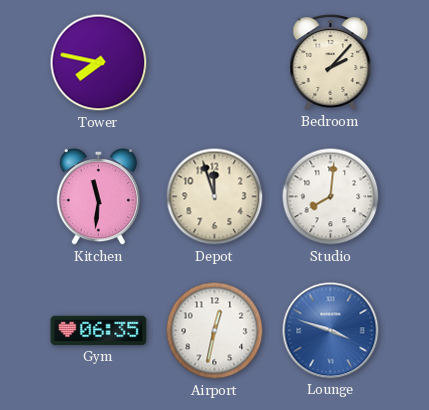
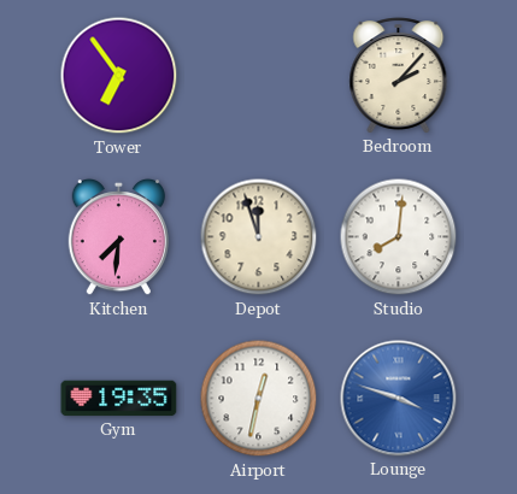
Tower: 7:47 -> 6:54
Kitchen: 11:31 -> 7:31
Gym: 06:35 -> 19:35
